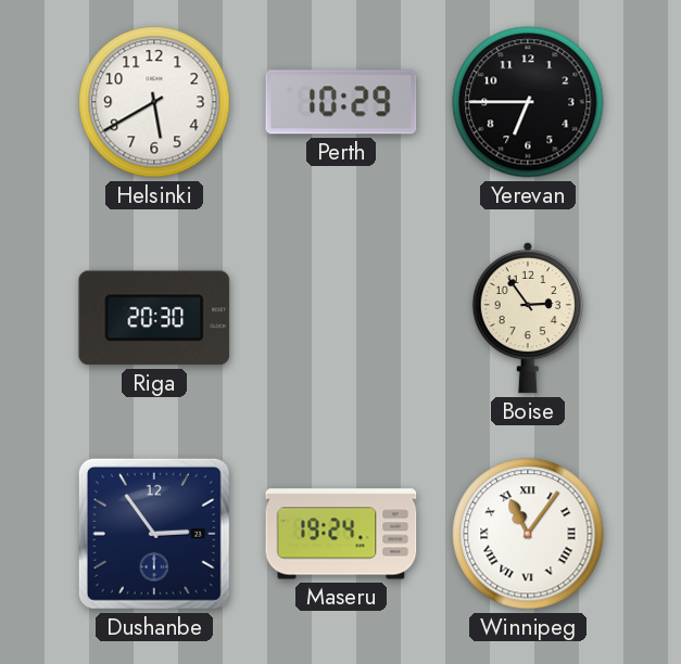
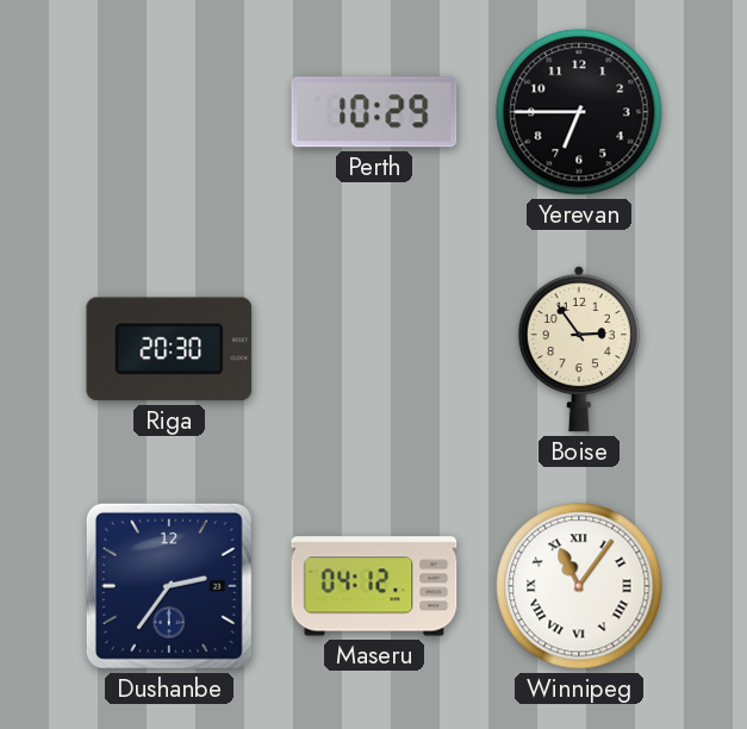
Helsinki: 5:40 -> none
Dushanbe: 2:54 -> 2:36
Maseru: 19:24 -> 04:12
